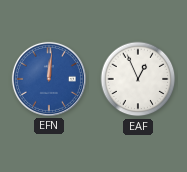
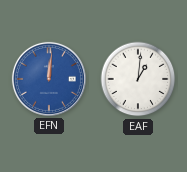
EAF: 12:56 -> 1:01
